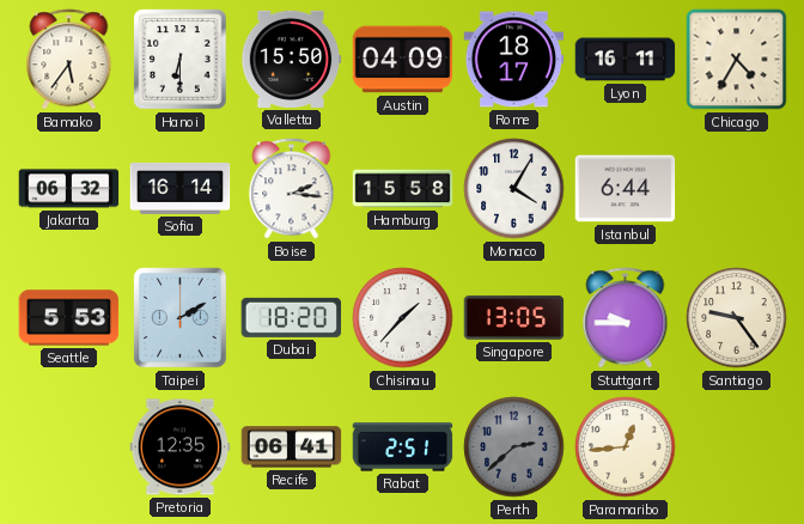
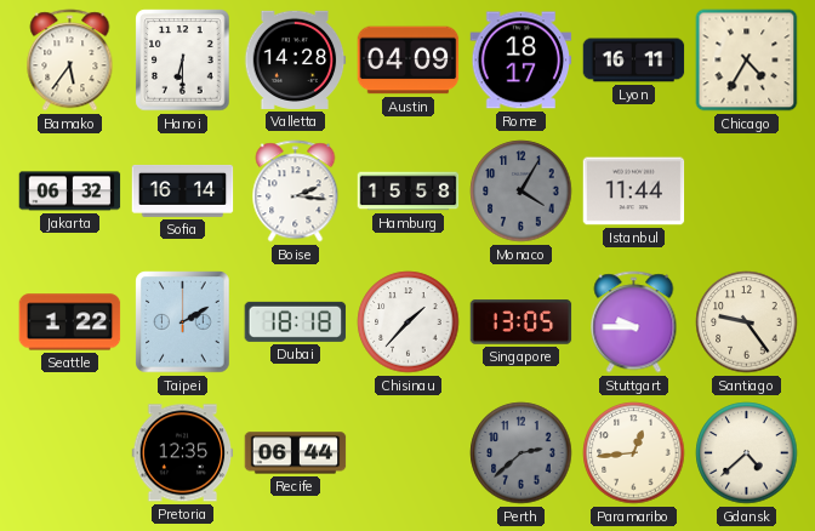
Valletta: 15:50 -> 14:28
Monaco dial: white -> grey
Istanbul: 6:44 -> 11:44
Seattle: 5:53 -> 1:22
Dubai: 18:20 -> 18:18
Recife: 06:41 -> 06:44
Rabat: 2:51 -> none
Gdansk: none -> 4:38
